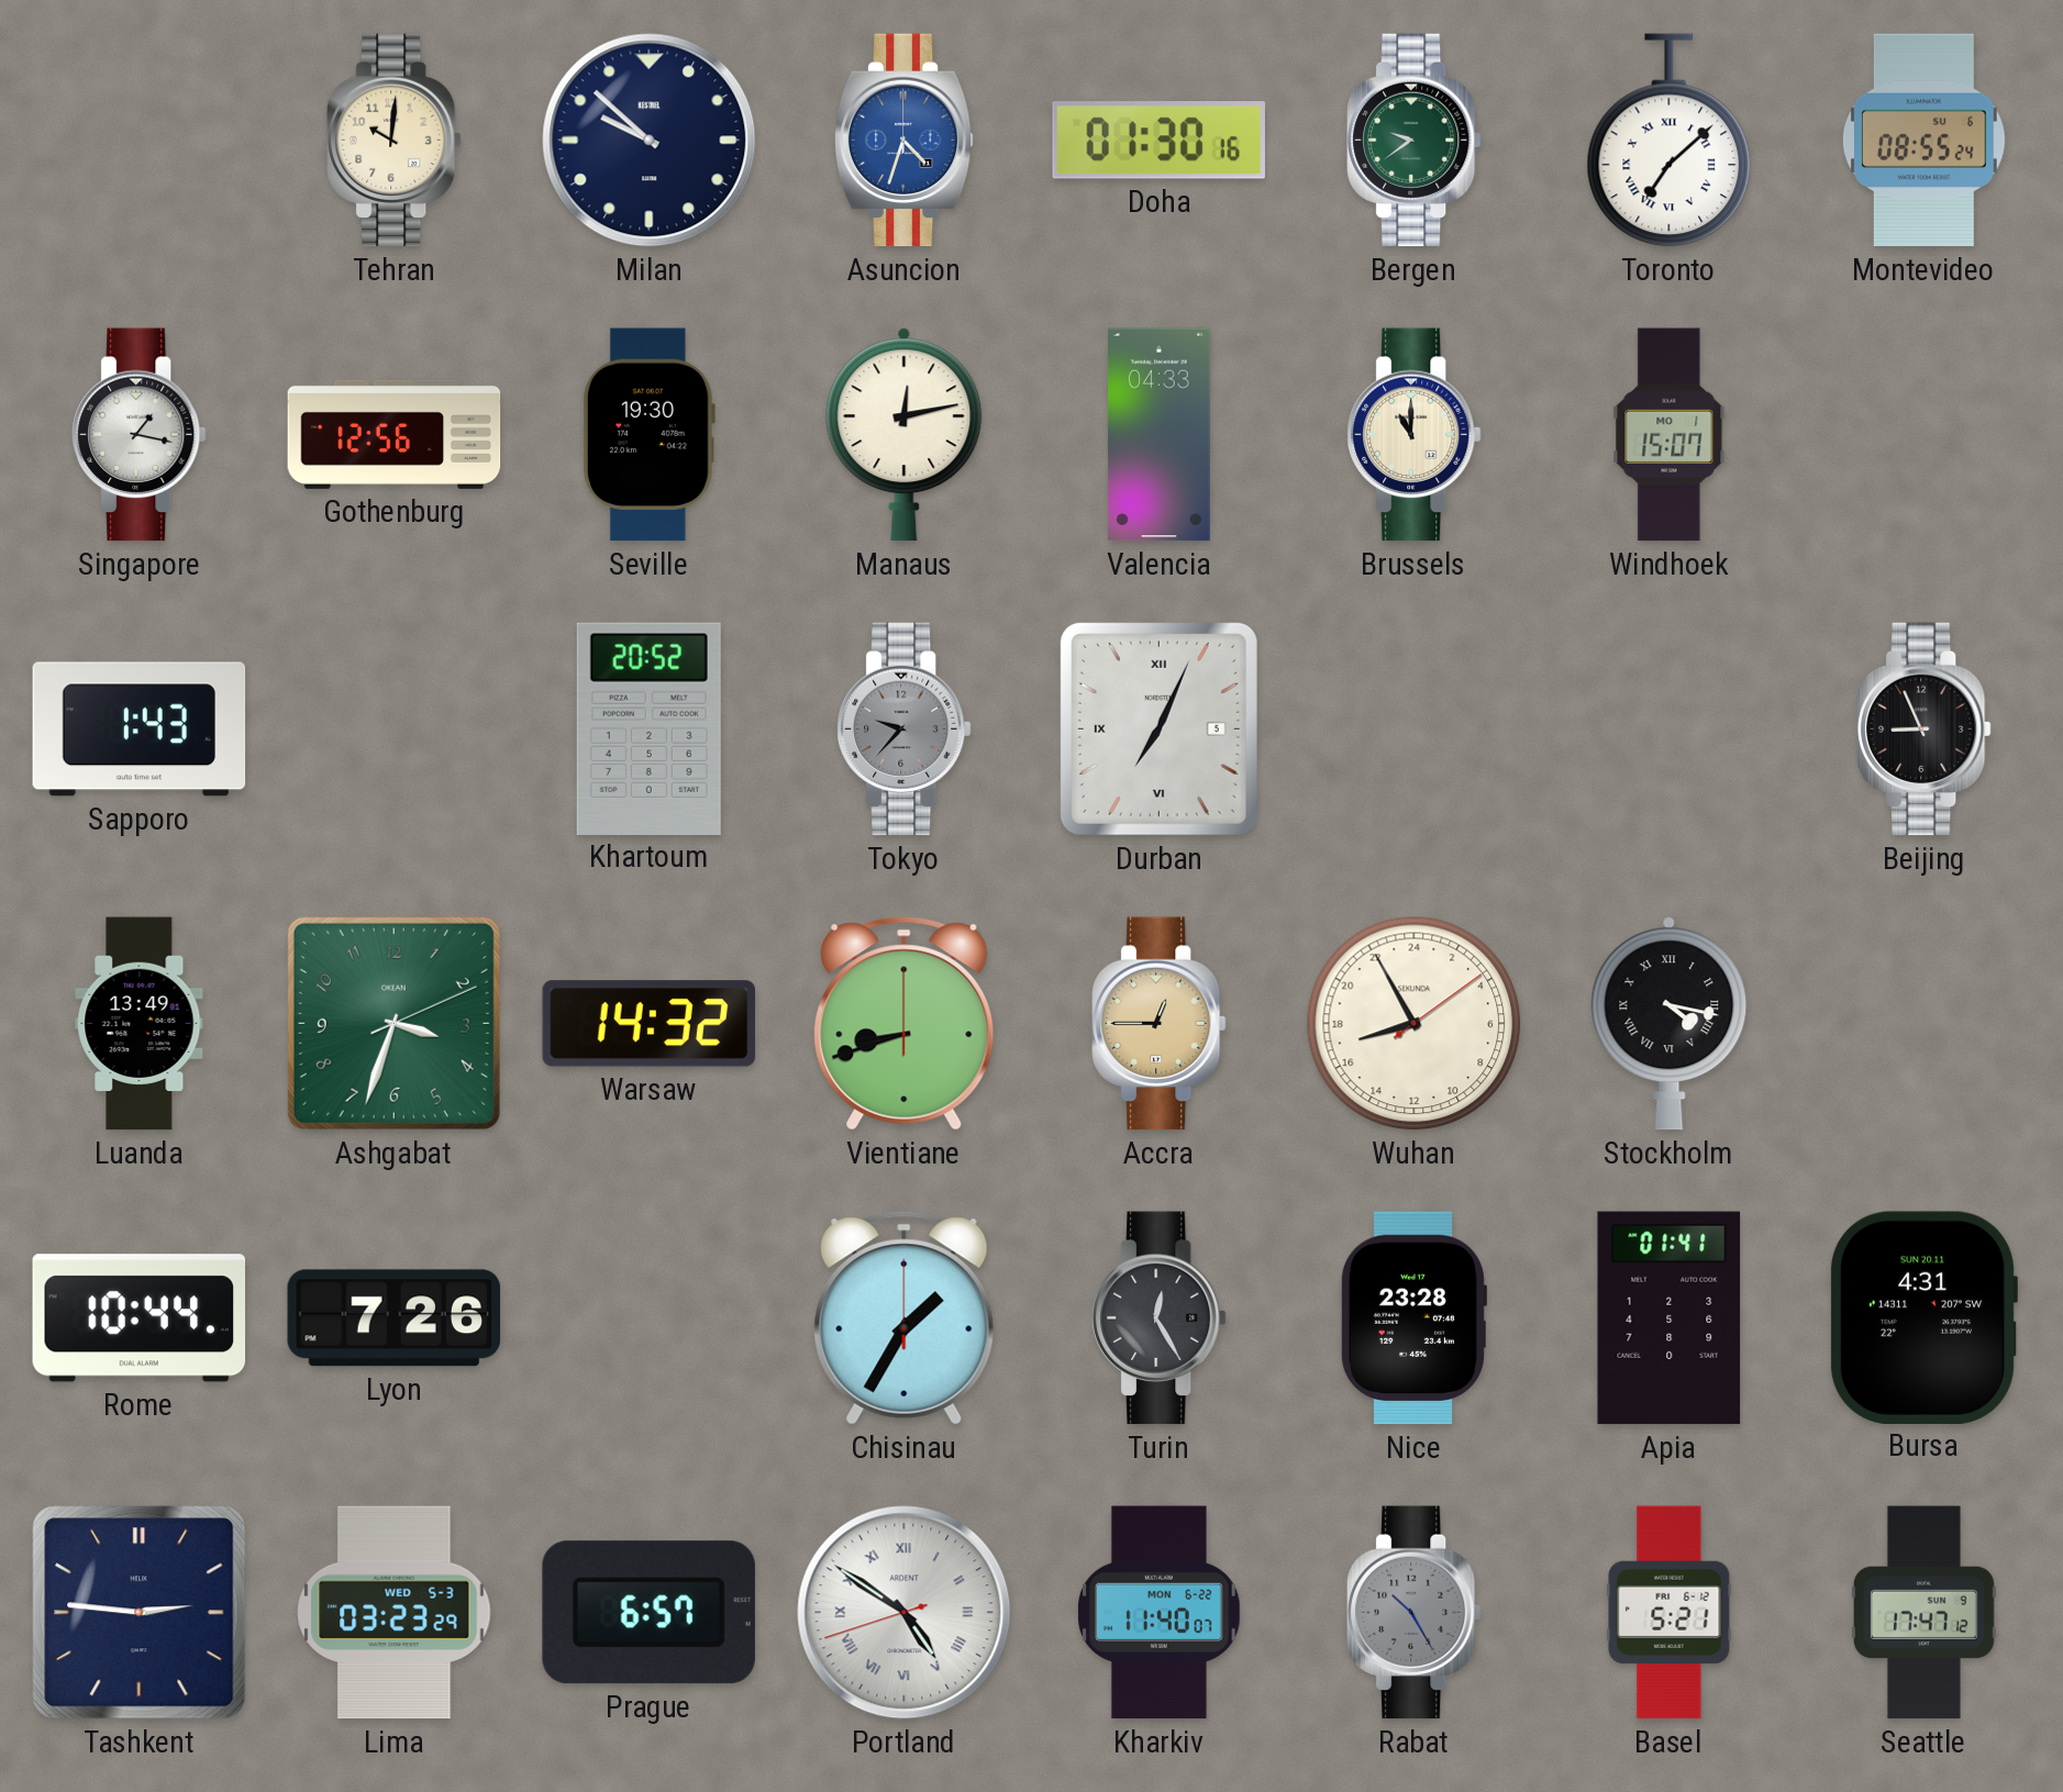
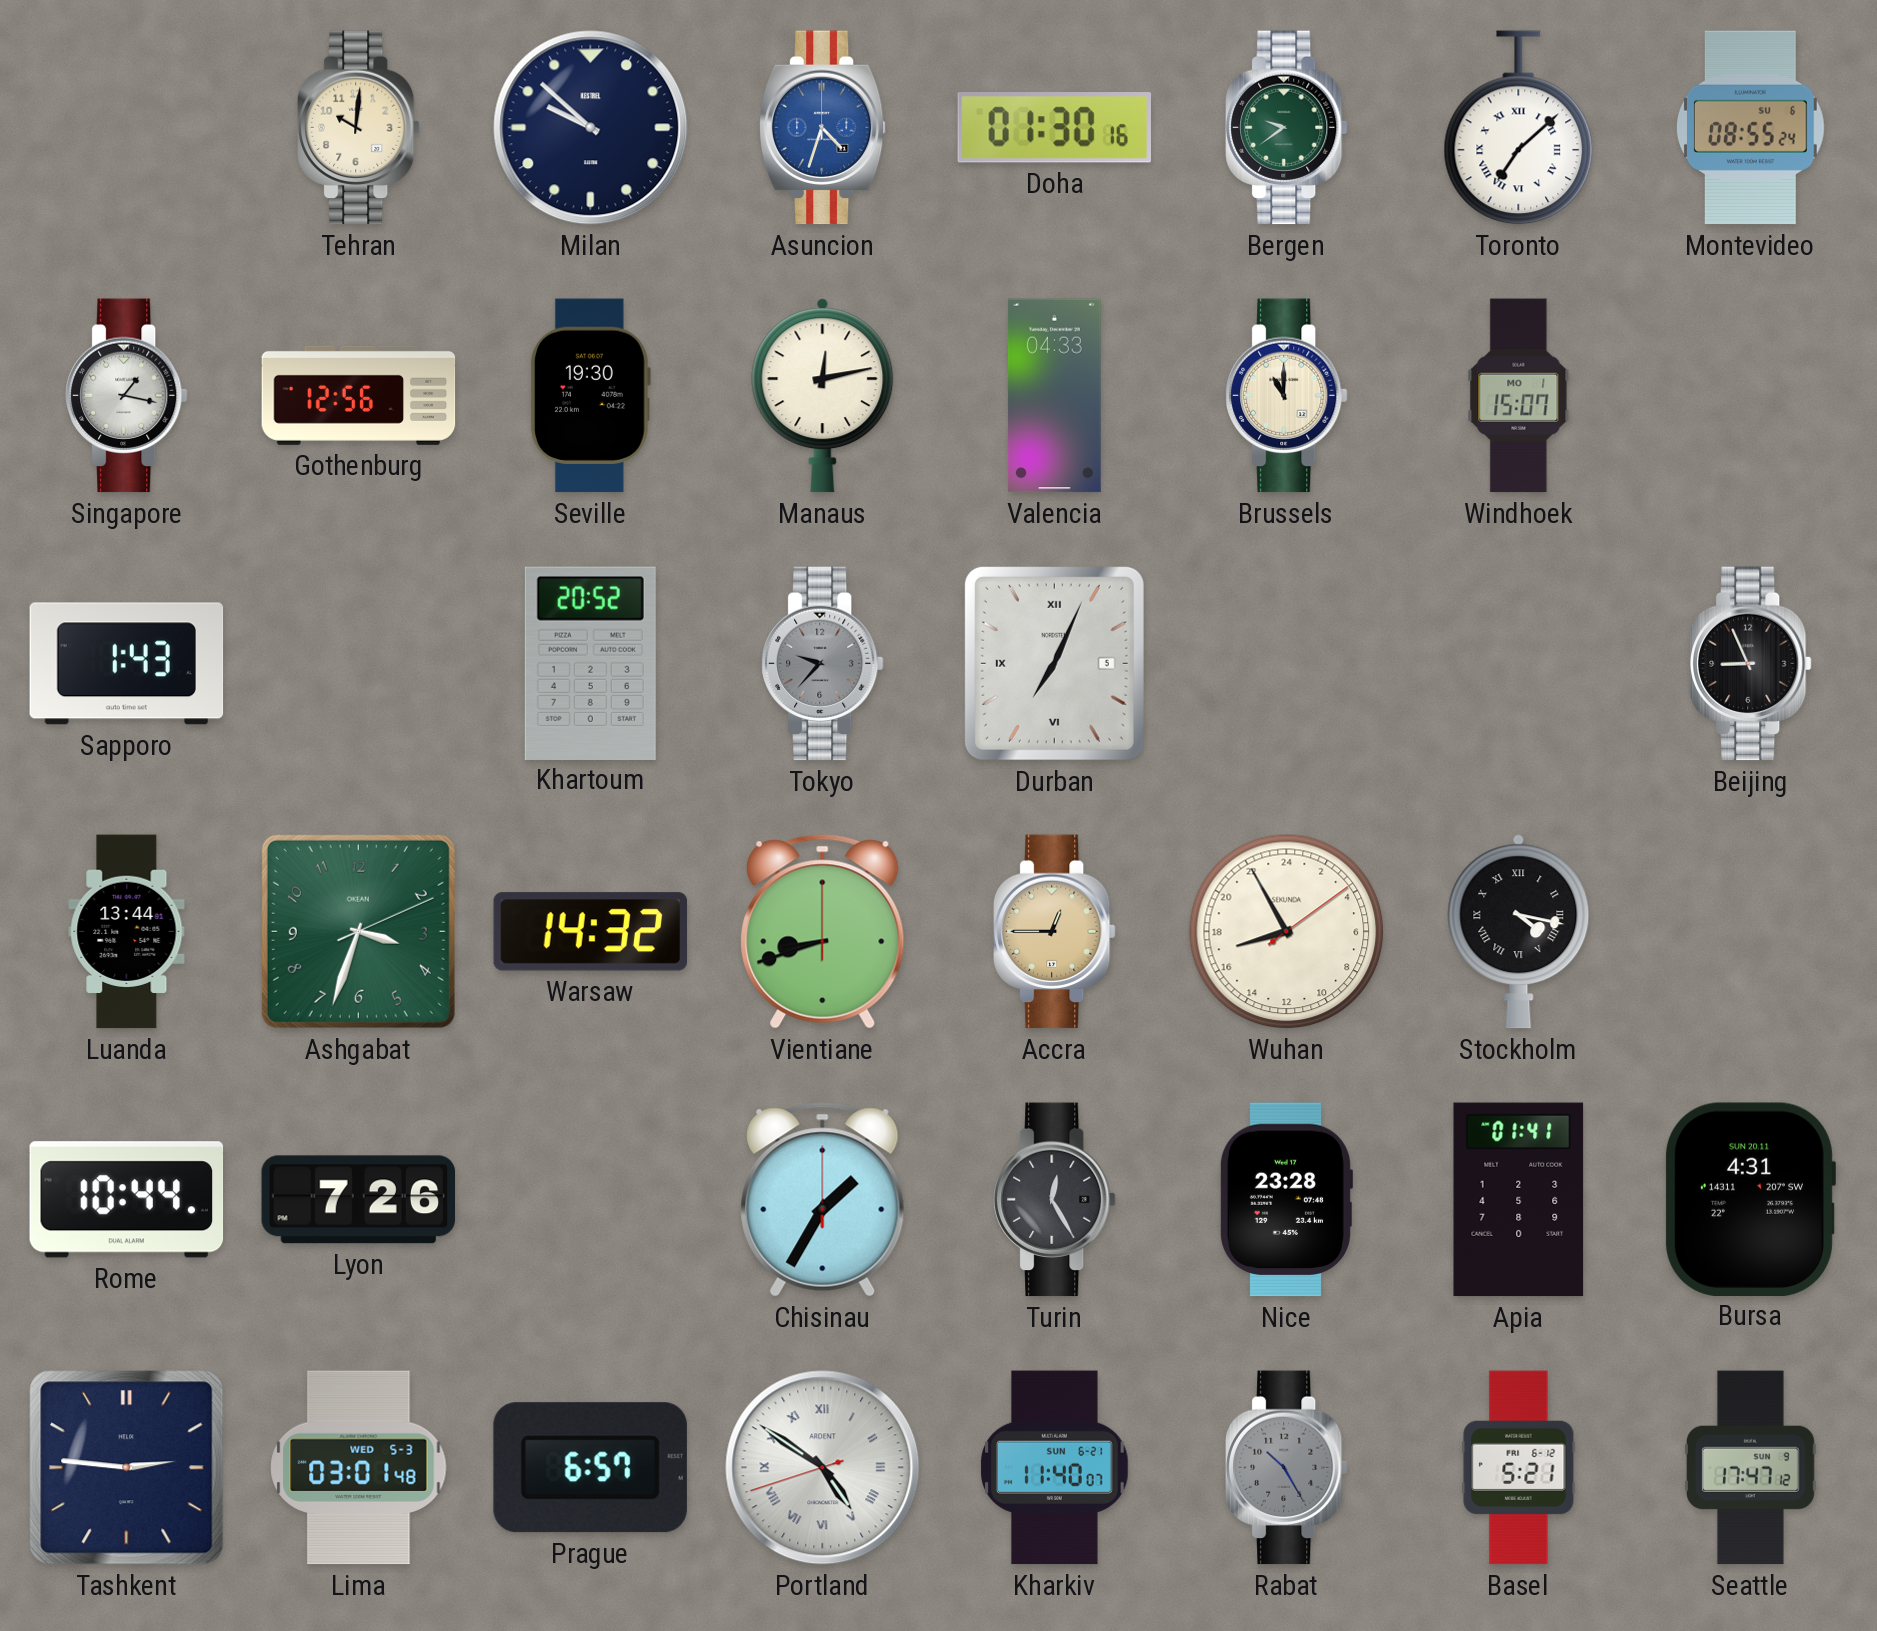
Luanda: 13:49 -> 13:44
Lima: 03:23 -> 03:01
Kharkiv date: MON 6-22 -> SUN 6-21
